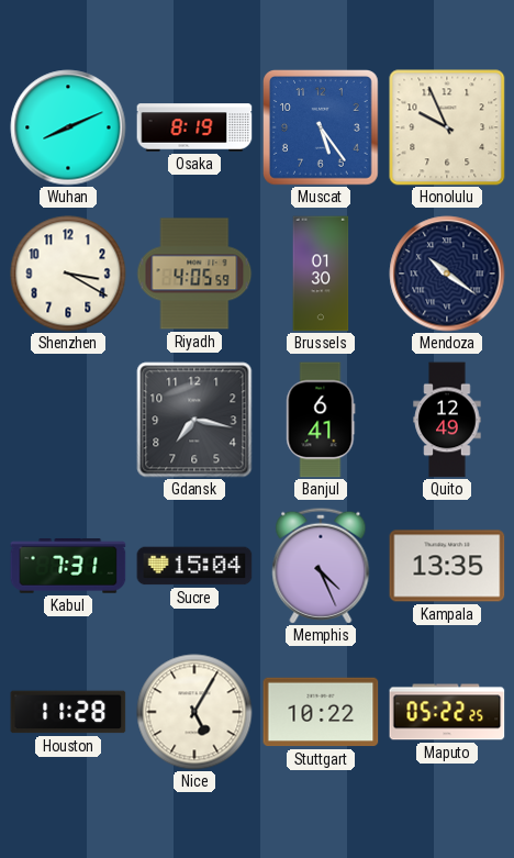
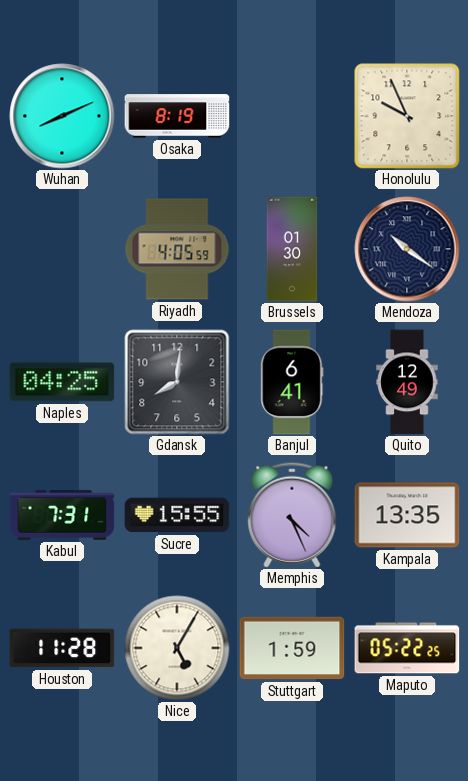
Muscat: 5:24 -> none
Shenzhen: 3:20 -> none
Naples: none -> 04:25
Gdansk: 7:17 -> 8:01
Sucre: 15:04 -> 15:55
Stuttgart: 10:22 -> 1:59
